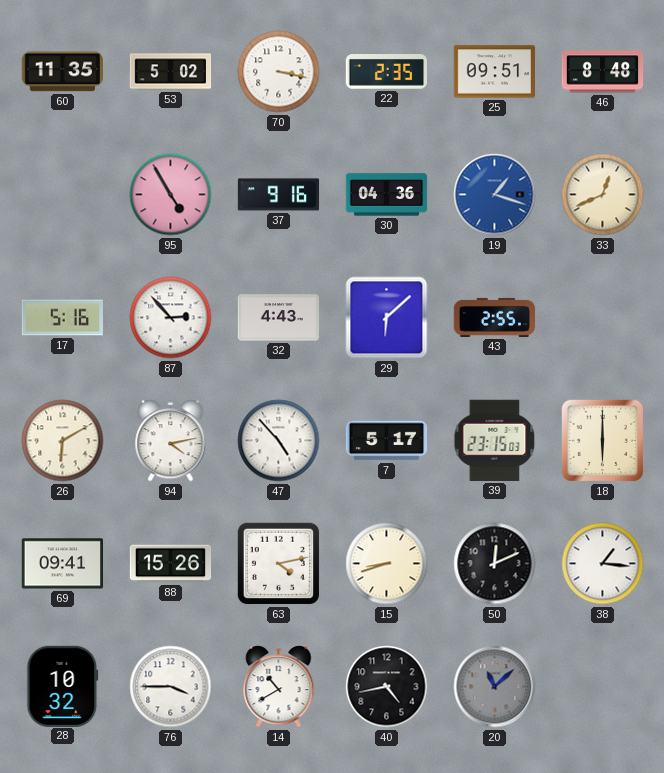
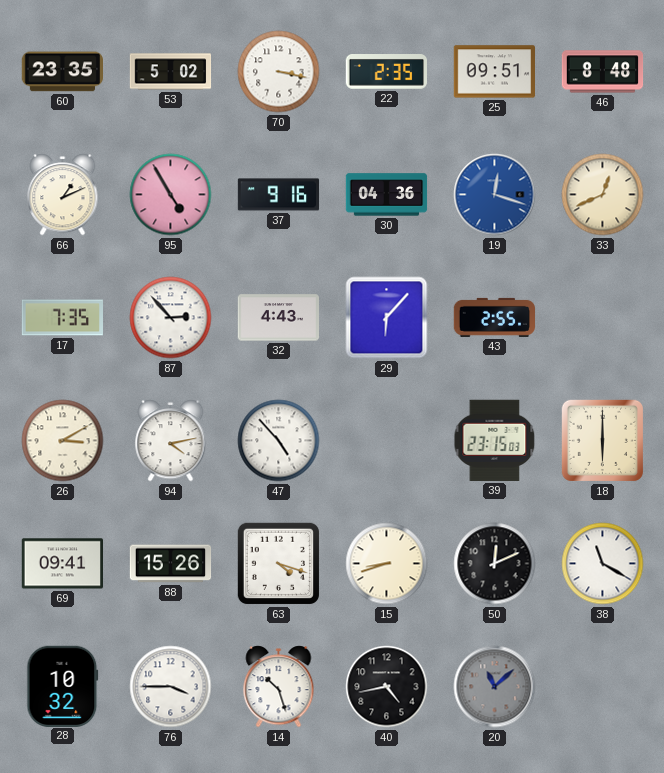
60: 11:35 -> 23:35
66: none -> 1:11
19: 1:18 -> 12:18
17: 5:16 -> 7:35
29: 6:08 -> 6:07
26: 6:10 -> 3:10
7: 5:17 -> none
63: 4:13 -> 4:18
38: 1:16 -> 11:20
14: 10:40 -> 10:27
